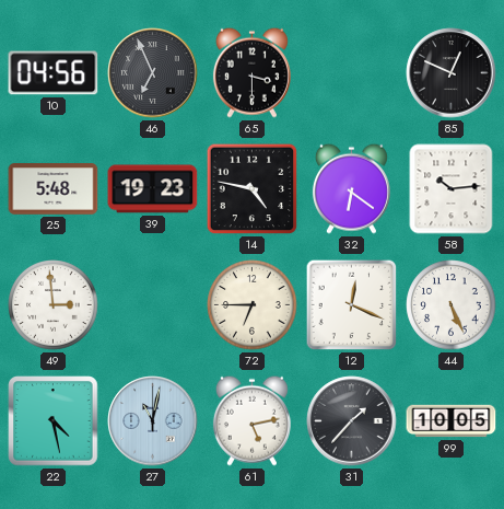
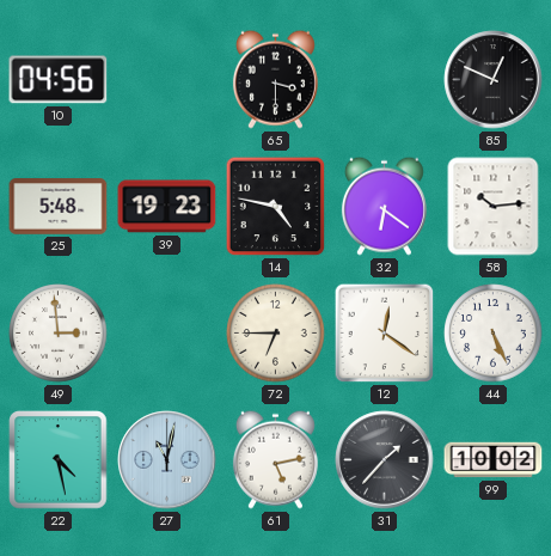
46: 6:56 -> none
12: 12:19 -> 12:21
99: 10:05 -> 10:02
